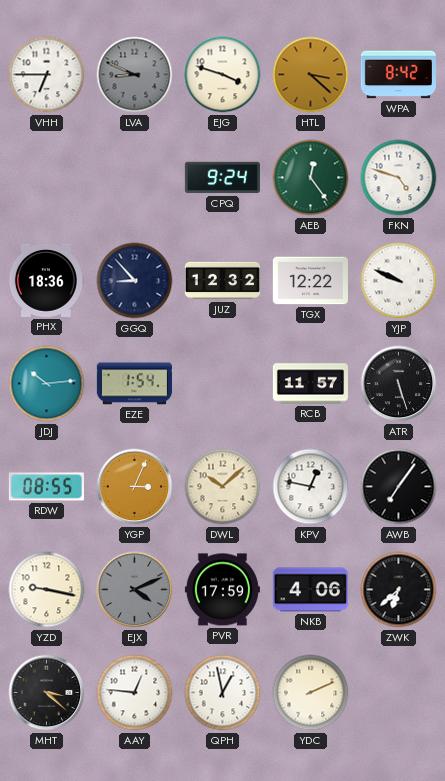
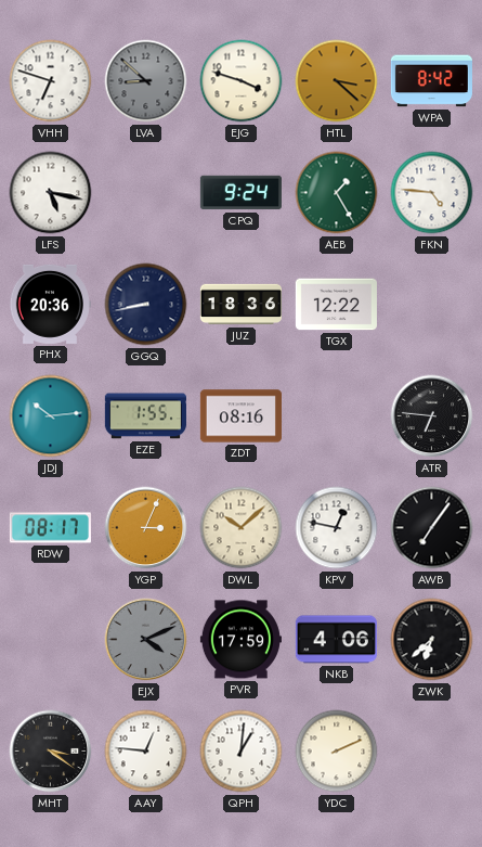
VHH: 6:45 -> 6:48
LVA: 8:49 -> 8:52
LFS: none -> 5:17
AEB: 12:24 -> 1:25
FKN: 4:48 -> 4:46
PHX: 18:36 -> 20:36
GGQ: 8:53 -> 8:43
JUZ: 12:32 -> 18:36
YJP: 9:49 -> none
EZE: 1:54 -> 1:55
ZDT: none -> 08:16
RCB: 11:57 -> none
ATR: 5:27 -> 6:46
RDW: 08:55 -> 08:17
YZD: 9:17 -> none
MHT: 3:22 -> 3:21
QPH: 12:58 -> 1:01
